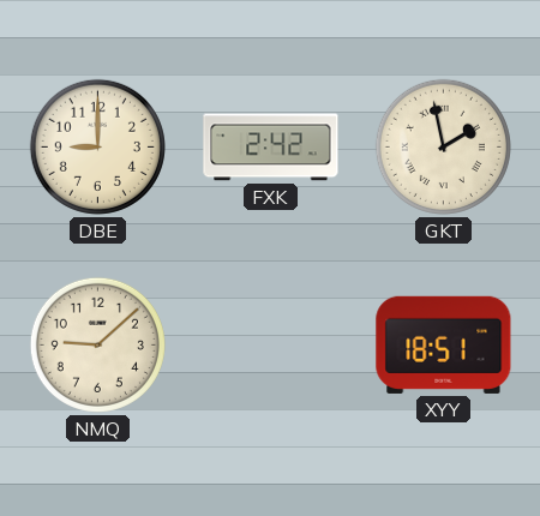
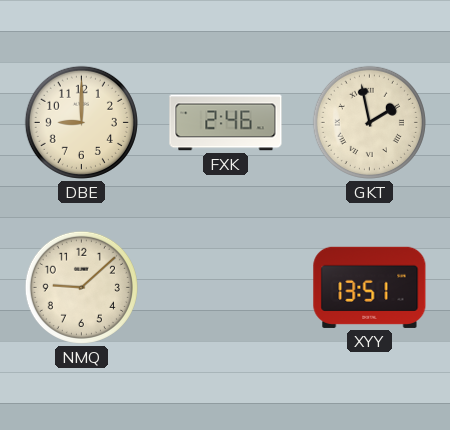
FXK: 2:42 -> 2:46
XYY: 18:51 -> 13:51
